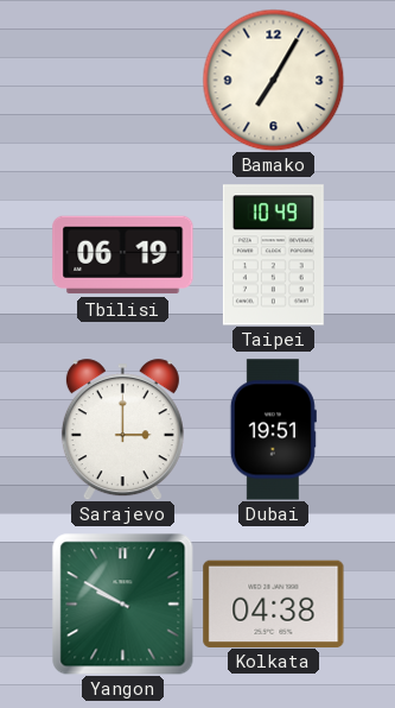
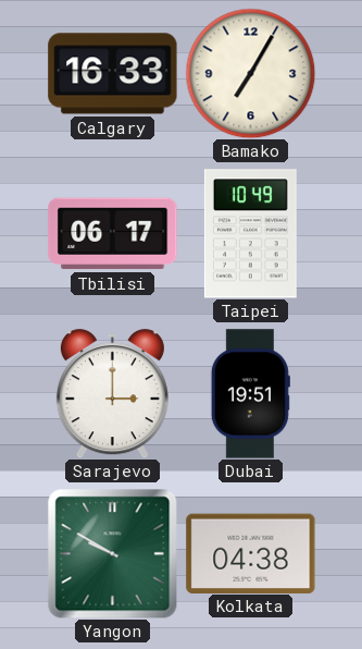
Calgary: none -> 16:33
Tbilisi: 06:19 -> 06:17
